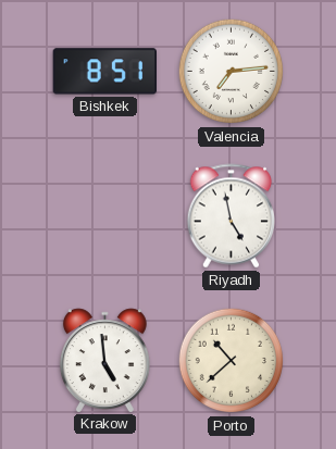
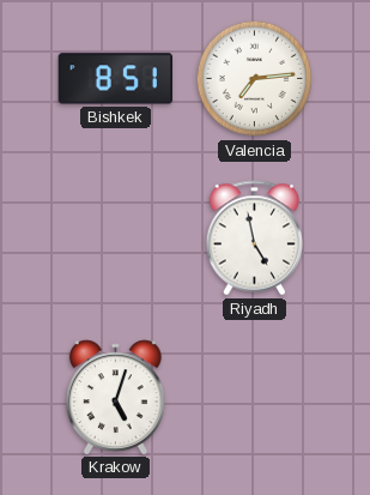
Krakow: 4:59 -> 5:03
Porto: 10:38 -> none
